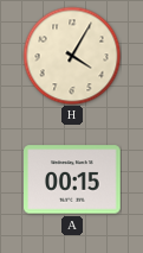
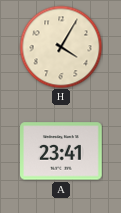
A: 00:15 -> 23:41
